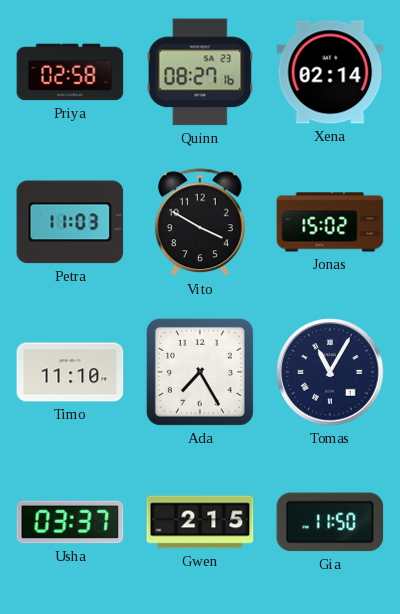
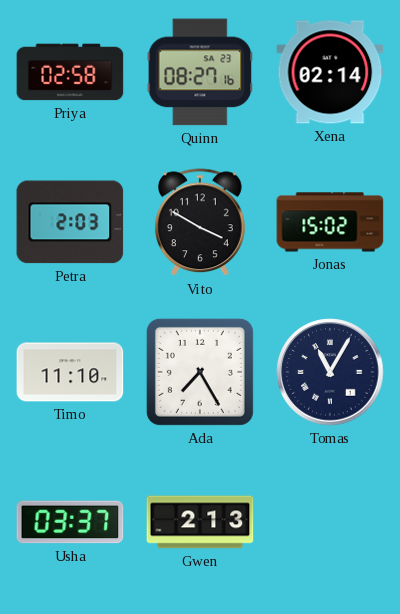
Petra: 11:03 -> 2:03
Gwen: 2:15 -> 2:13
Gia: 11:50 -> none
